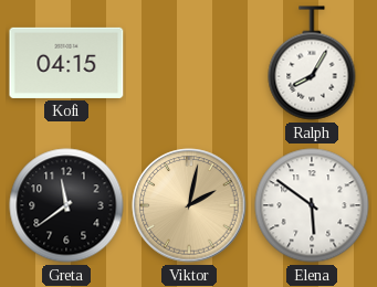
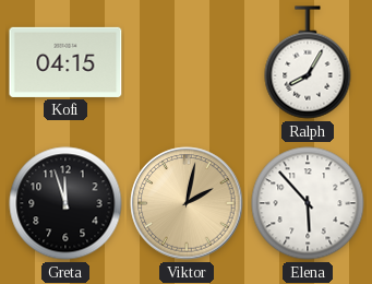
Greta: 11:39 -> 11:57
Elena: 5:51 -> 5:53
